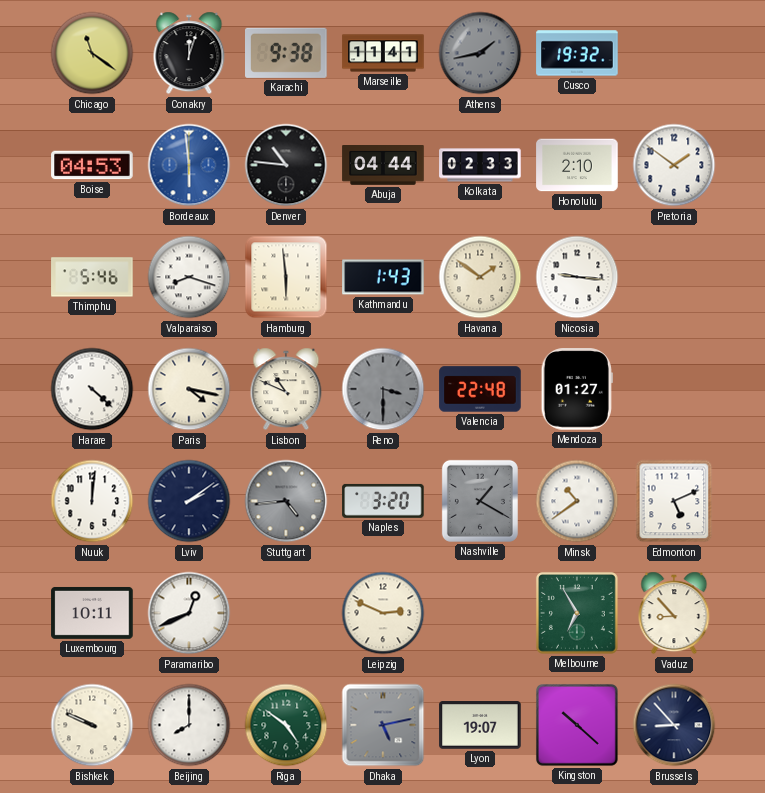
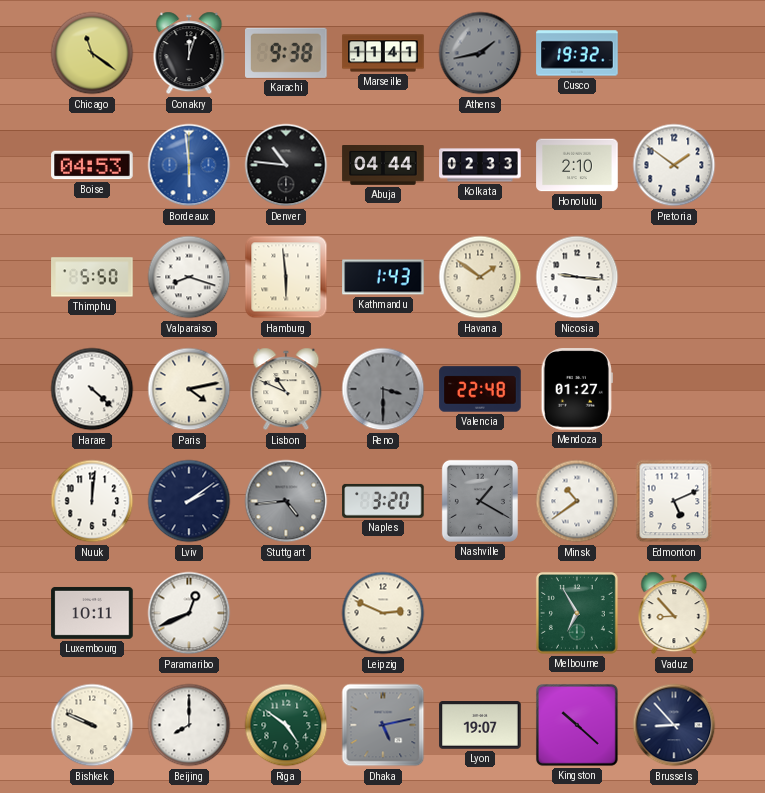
Thimphu: 5:46 -> 5:50
Paris: 4:17 -> 4:13
